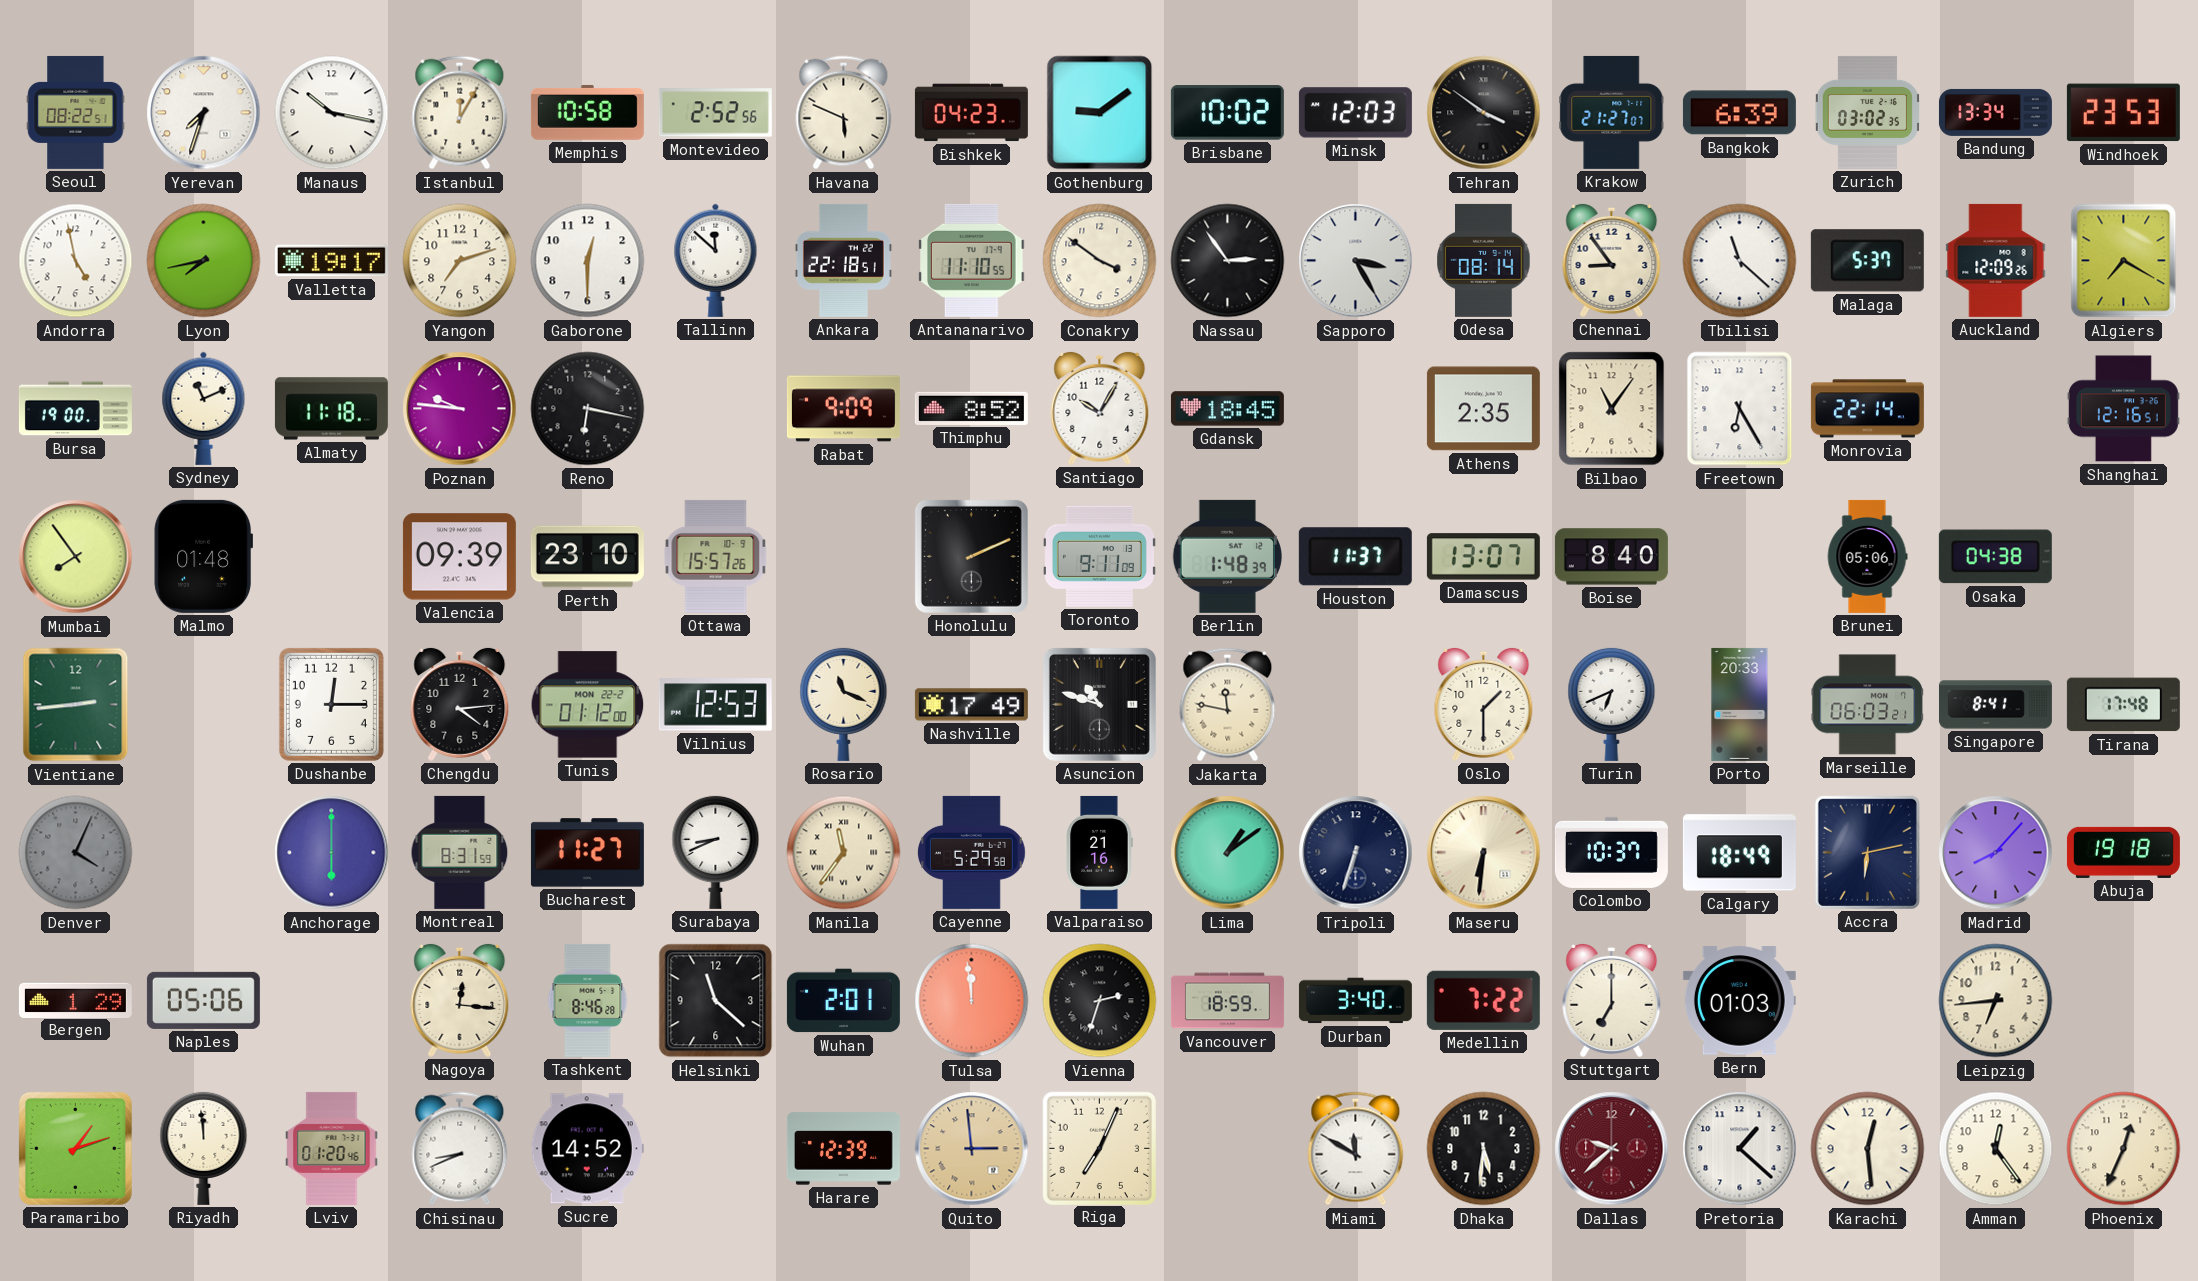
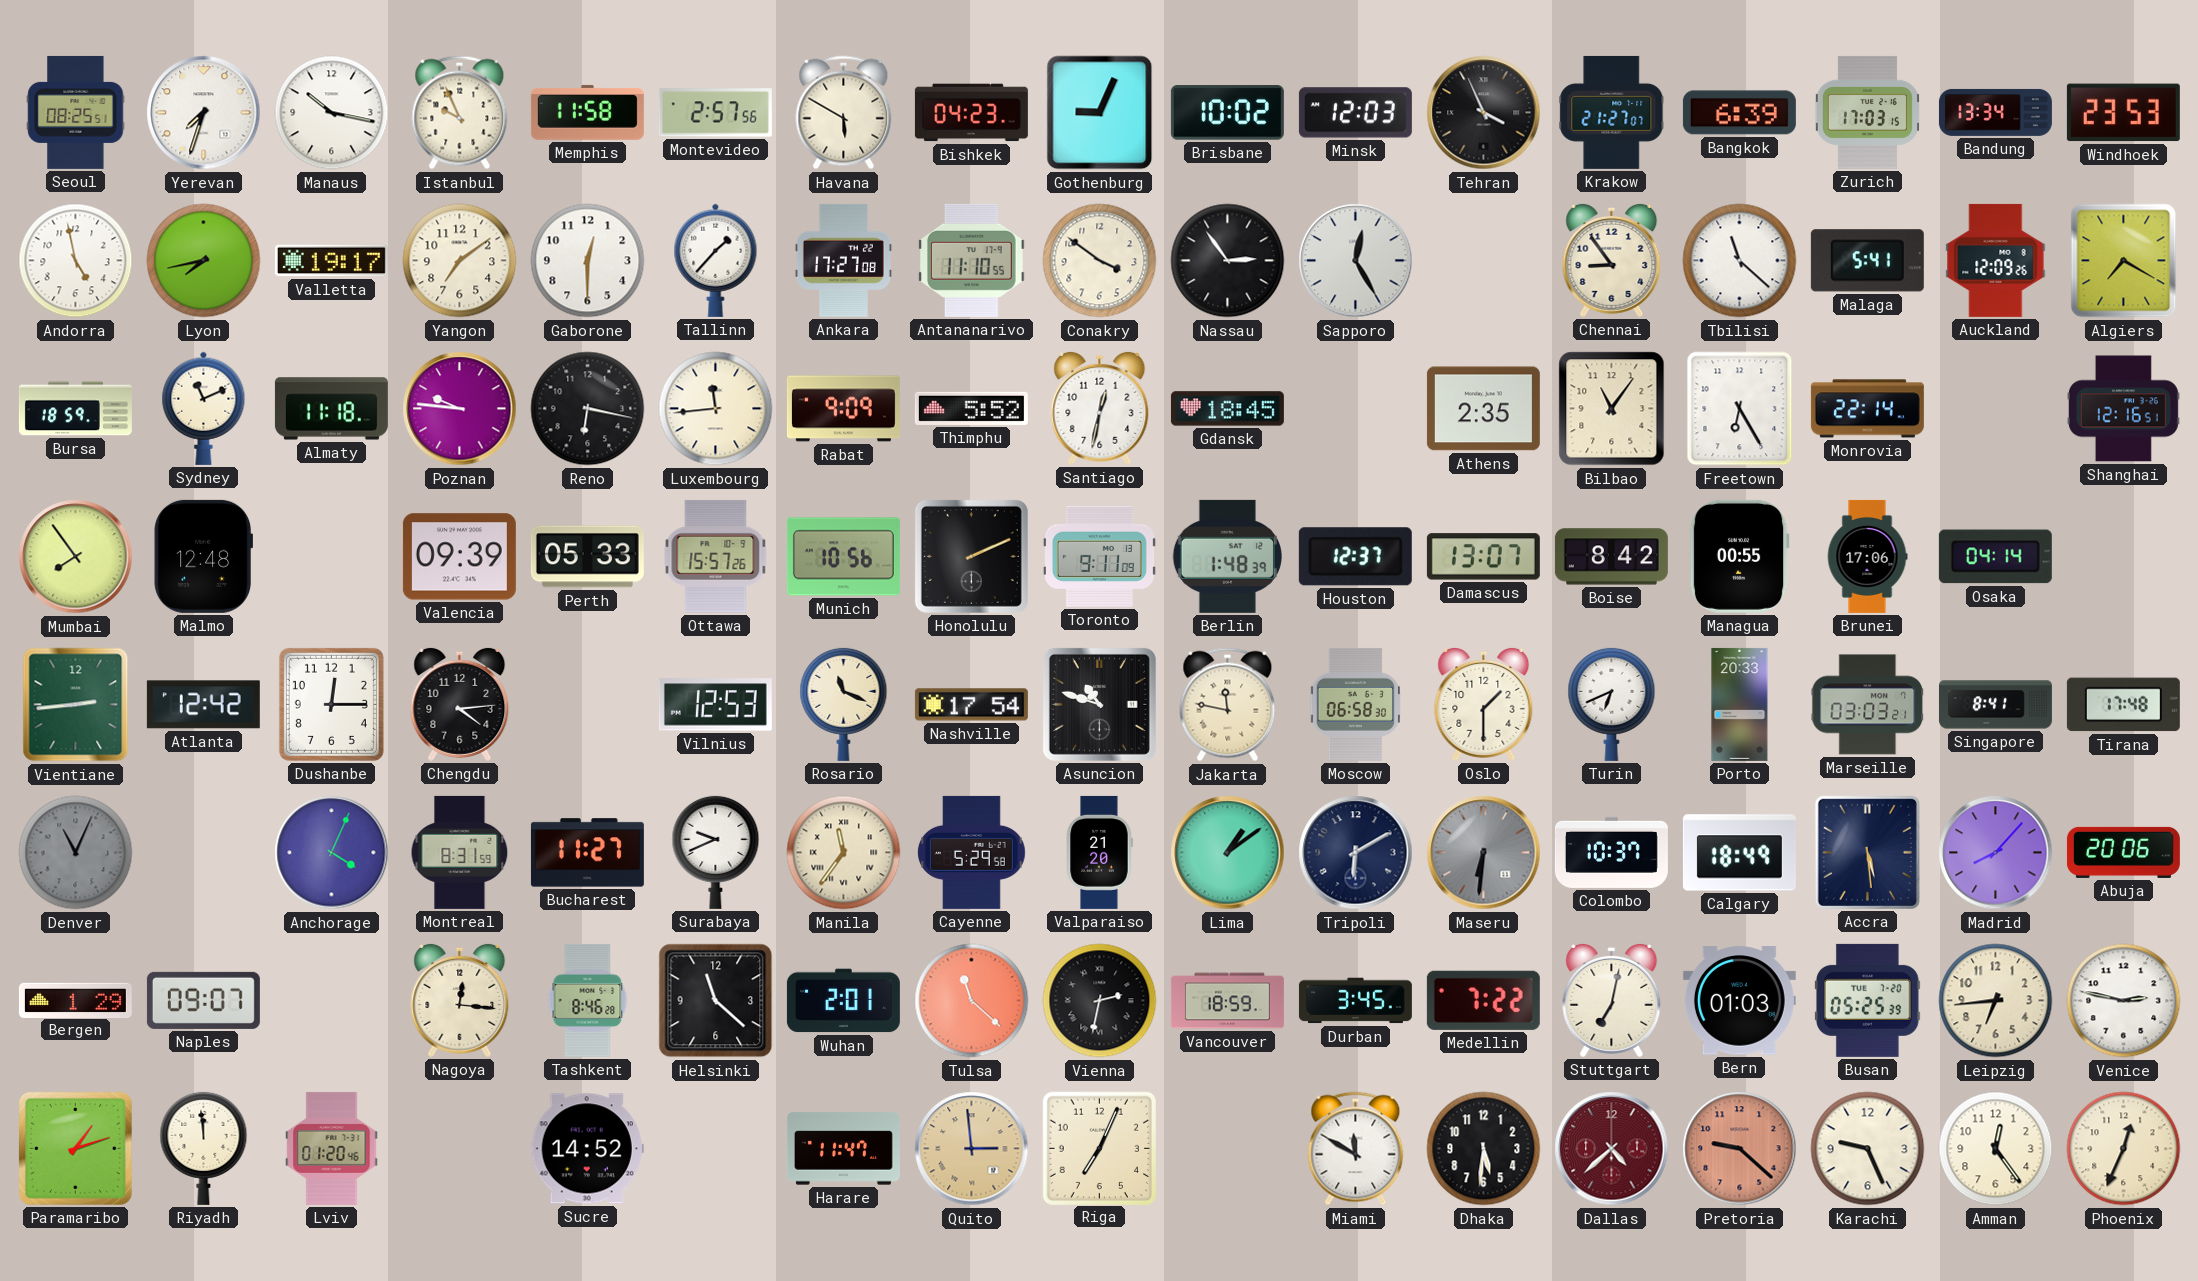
Seoul: 08:22 -> 08:25
Istanbul: 12:05 -> 9:56
Memphis: 10:58 -> 11:58
Montevideo: 2:52 -> 2:57
Havana: 5:49 -> 5:50
Gothenburg: 9:09 -> 9:04
Tehran: 3:51 -> 3:56
Zurich: 03:02 -> 17:03
Yangon: 7:12 -> 7:09
Tallinn: 11:52 -> 1:37
Ankara: 22:18 -> 17:27
Sapporo: 3:25 -> 12:25
Odesa: 08:14 -> none
Malaga: 5:37 -> 5:41
Bursa: 19:00 -> 18:59
Luxembourg: none -> 11:44
Thimphu: 8:52 -> 5:52
Santiago: 10:05 -> 12:32
Malmo: 01:48 -> 12:48
Perth: 23:10 -> 05:33
Munich: none -> 10:56
Houston: 11:37 -> 12:37
Boise: 8:40 -> 8:42
Managua: none -> 00:55
Brunei: 05:06 -> 17:06
Osaka: 04:38 -> 04:14
Atlanta: none -> 12:42
Tunis: 01:12 -> none
Nashville: 17:49 -> 17:54
Moscow: none -> 06:58
Marseille: 06:03 -> 03:03
Denver: 4:04 -> 11:04
Anchorage: 6:00 -> 4:04
Surabaya: 8:41 -> 9:41
Valparaiso: 21:16 -> 21:20
Tripoli: 6:33 -> 6:10
Maseru dial: cream -> grey
Accra: 6:13 -> 5:29
Abuja: 19:18 -> 20:06
Naples: 05:06 -> 09:07
Tulsa: 11:59 -> 11:22
Vienna: 2:33 -> 2:32
Durban: 3:40 -> 3:45
Stuttgart: 7:00 -> 7:02
Busan: none -> 05:25
Venice: none -> 2:47
Chisinau: 8:41 -> none
Harare: 12:39 -> 11:47
Dallas: 9:38 -> 4:38
Pretoria: 1:22 -> 9:22
Pretoria dial: white -> salmon
Karachi: 12:29 -> 9:26
